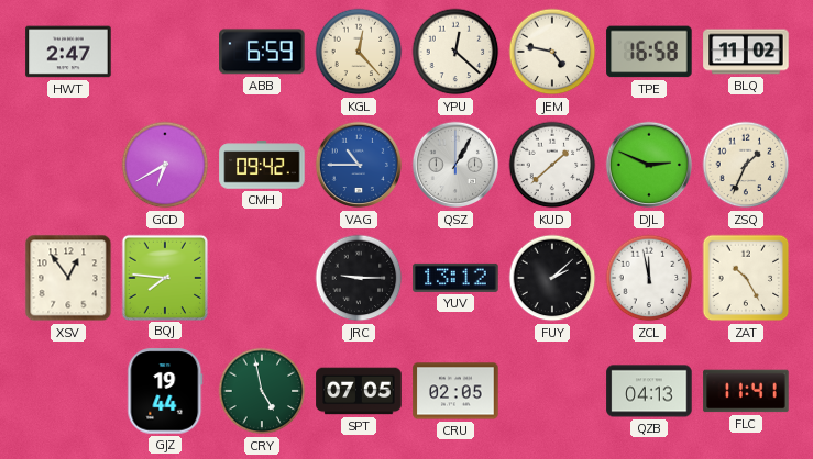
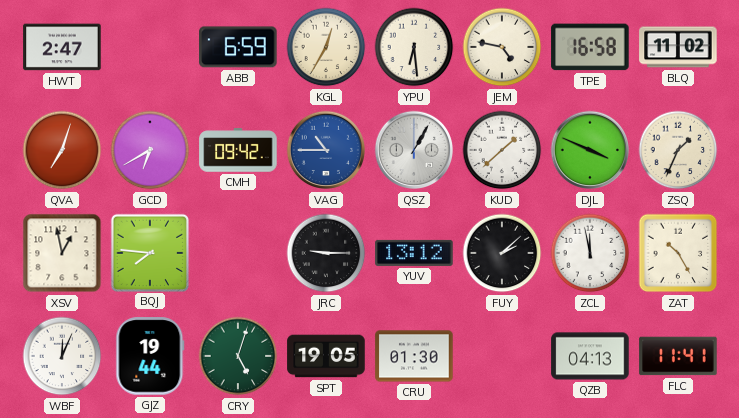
KGL: 12:23 -> 12:35
YPU: 12:22 -> 6:29
QVA: none -> 7:03
DJL: 2:49 -> 3:49
XSV: 12:54 -> 12:58
WBF: none -> 12:04
CRY: 4:58 -> 5:03
SPT: 07:05 -> 19:05
CRU: 02:05 -> 01:30
